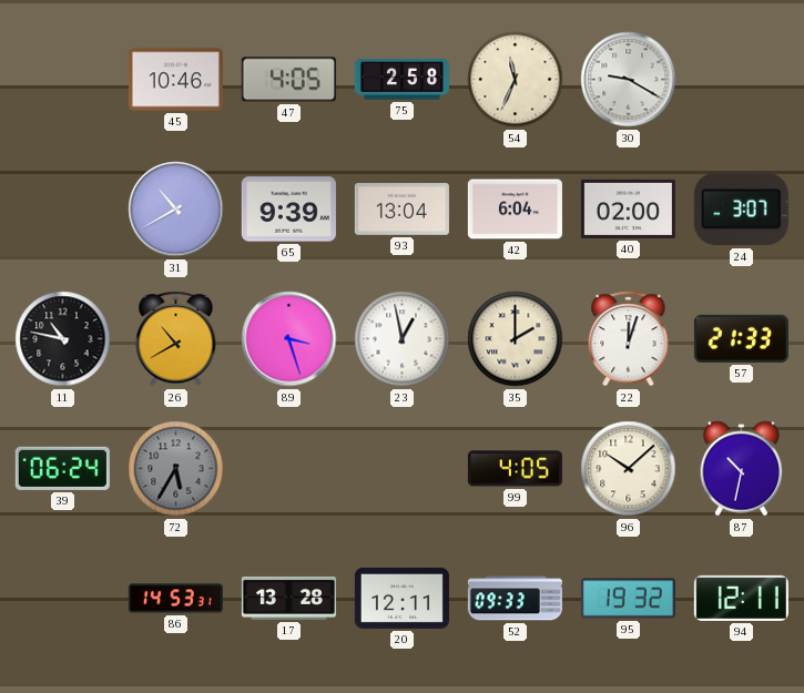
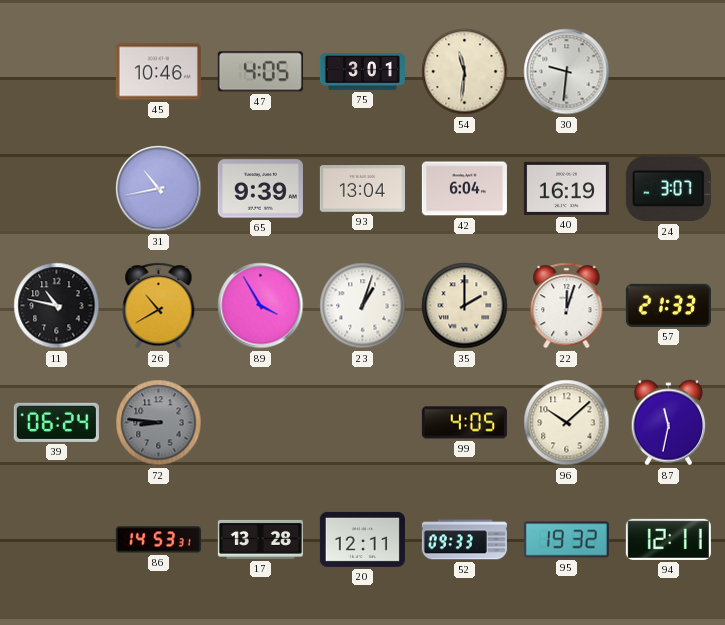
75: 2:58 -> 3:01
54: 11:34 -> 11:31
30: 9:20 -> 9:31
31: 10:40 -> 10:43
40: 02:00 -> 16:19
89: 3:27 -> 3:55
23: 12:58 -> 1:03
72: 5:35 -> 8:46
87: 10:32 -> 11:32
